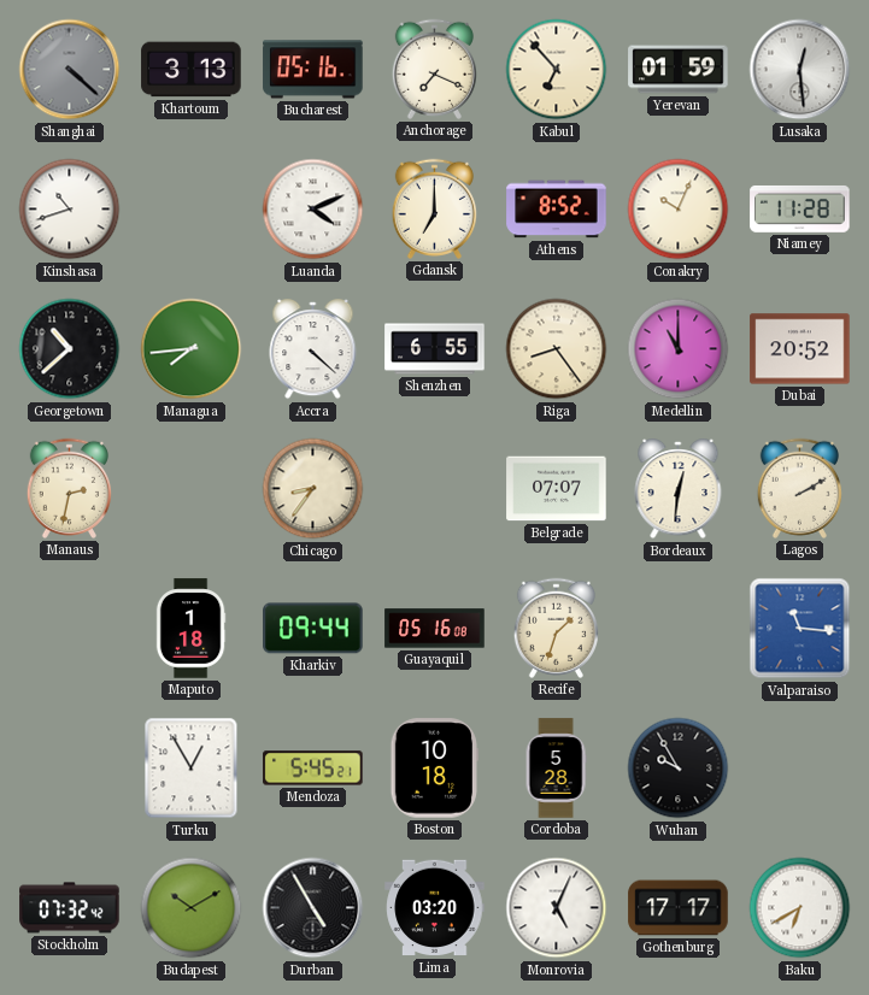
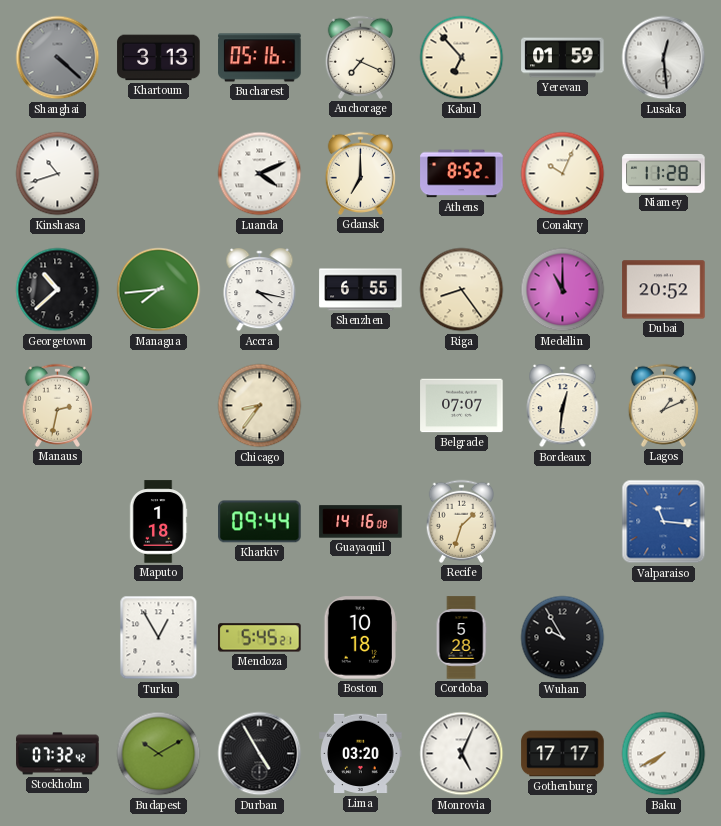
Accra: 4:22 -> 4:17
Lagos: 2:10 -> 1:11
Guayaquil: 05:16 -> 14:16
Baku: 6:40 -> 7:40
